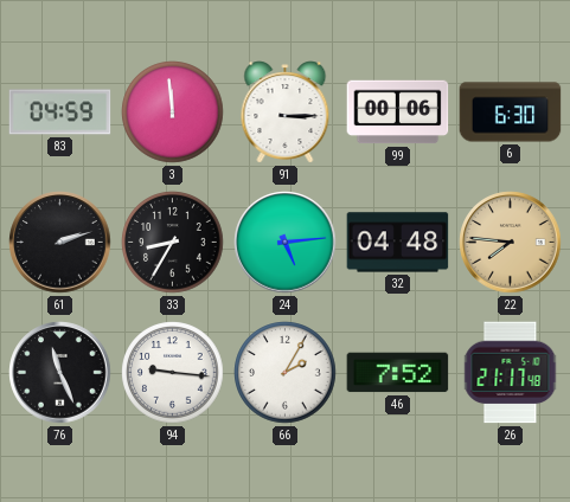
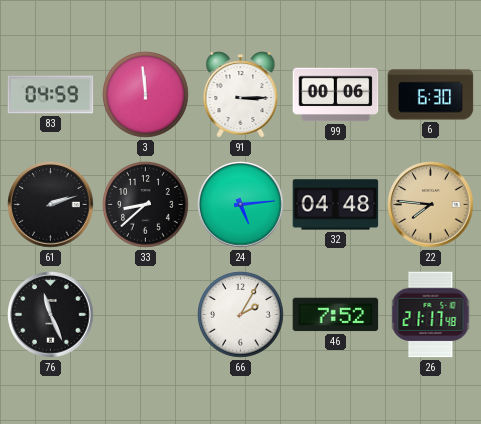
33: 8:35 -> 8:38
94: 9:16 -> none
